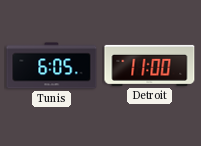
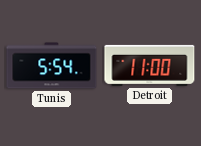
Tunis: 6:05 -> 5:54
